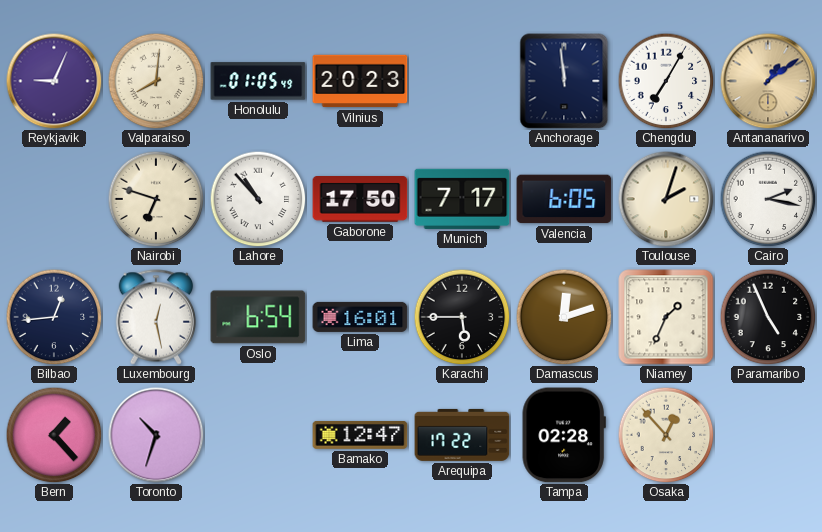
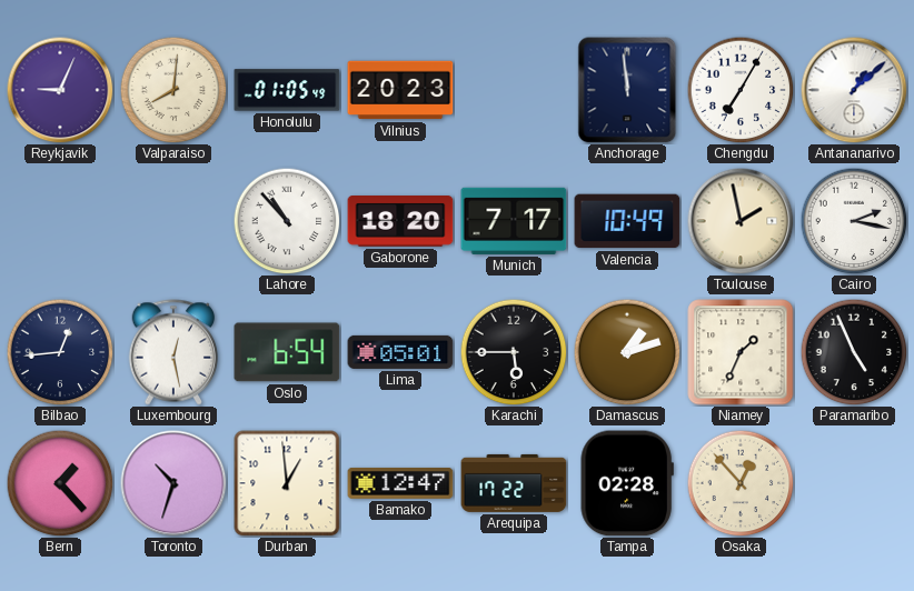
Antananarivo: 1:09 -> 1:08
Antananarivo dial: champagne -> white
Nairobi: 6:48 -> none
Gaborone: 17:50 -> 18:20
Valencia: 6:05 -> 10:49
Toulouse: 2:03 -> 1:58
Lima: 16:01 -> 05:01
Damascus: 12:12 -> 1:12
Durban: none -> 12:59
